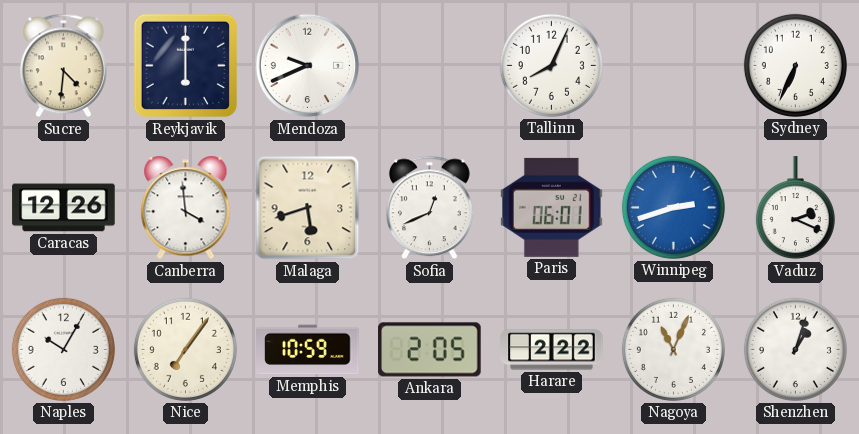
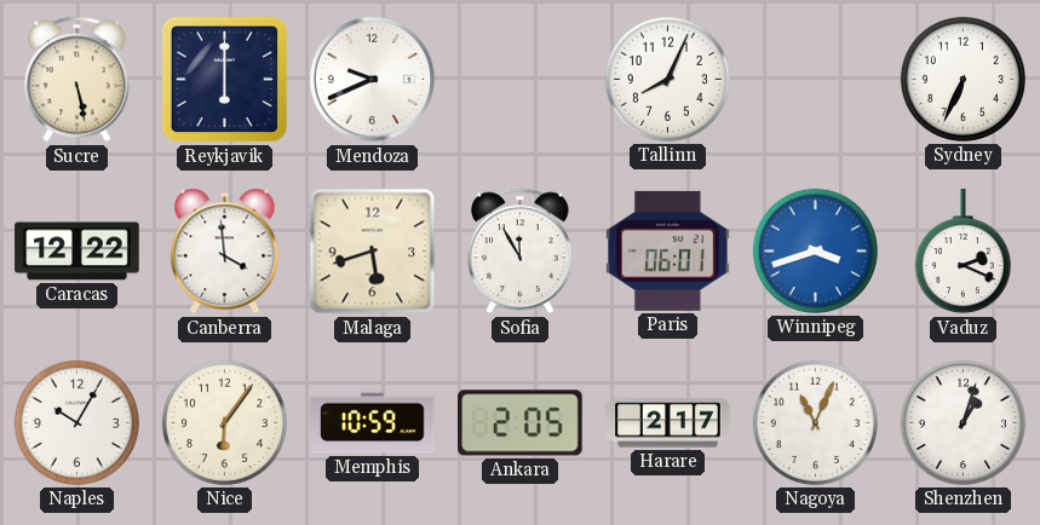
Sucre: 4:31 -> 5:28
Caracas: 12:26 -> 12:22
Sofia: 12:41 -> 11:55
Winnipeg: 2:42 -> 3:42
Nice: 7:06 -> 6:06
Harare: 2:22 -> 2:17
